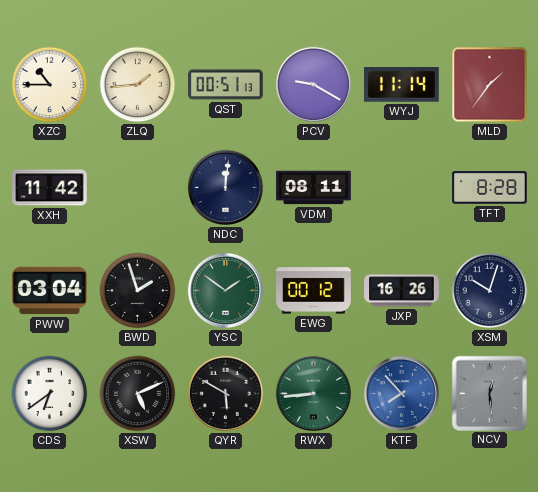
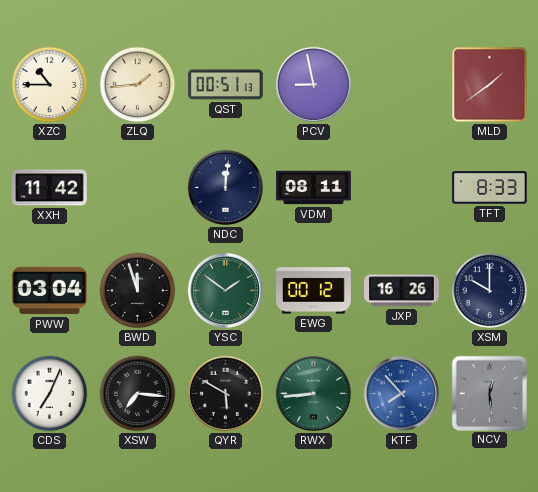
PCV: 9:20 -> 8:58
WYJ: 11:14 -> none
MLD: 1:36 -> 1:39
TFT: 8:28 -> 8:33
BWD: 1:57 -> 11:57
XSM: 10:03 -> 10:00
CDS: 6:39 -> 7:04
XSW: 5:11 -> 7:16
